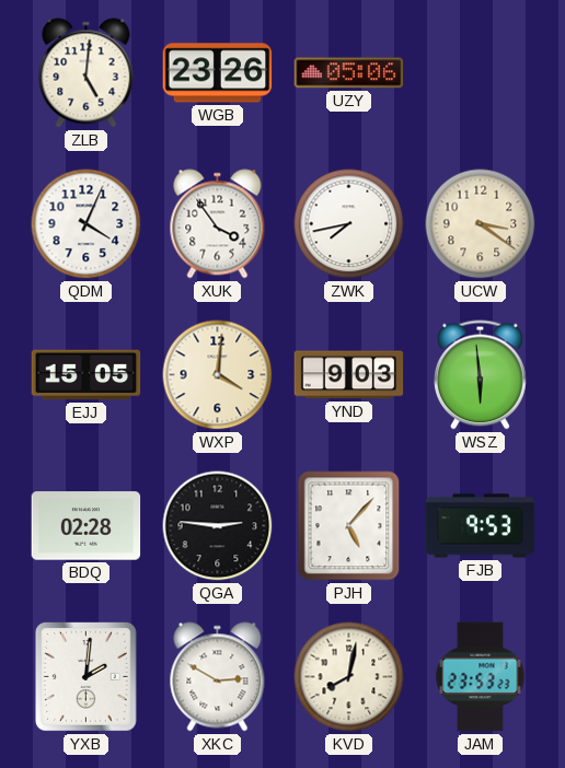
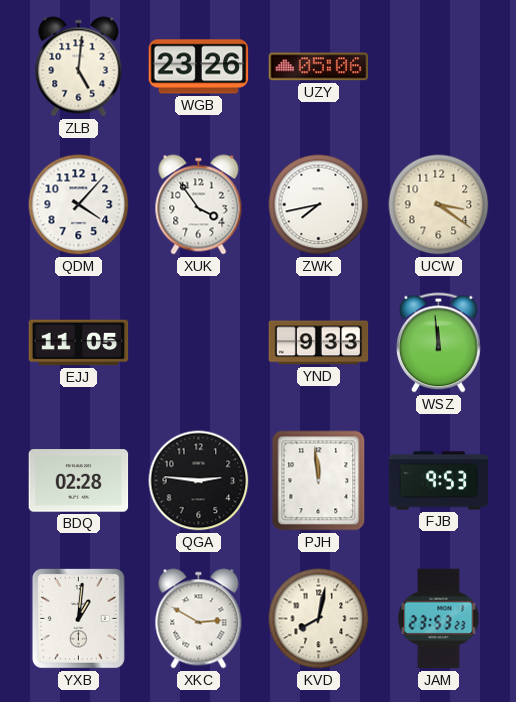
QDM: 4:04 -> 4:07
EJJ: 15:05 -> 11:05
WXP: 4:01 -> none
YND: 9:03 -> 9:33
WSZ: 5:59 -> 11:59
PJH: 5:07 -> 11:59
YXB: 2:01 -> 1:01
